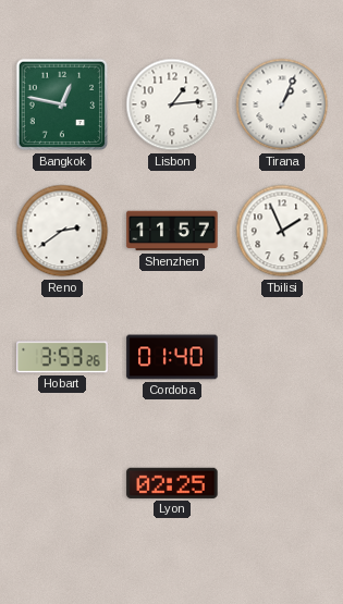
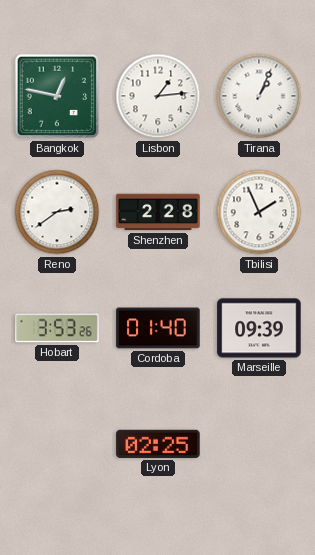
Shenzhen: 11:57 -> 2:28
Marseille: none -> 09:39
